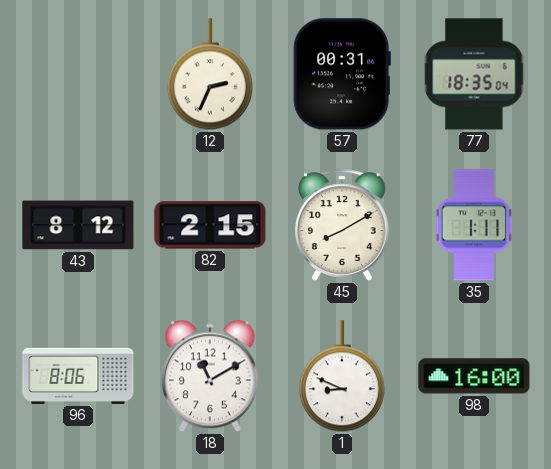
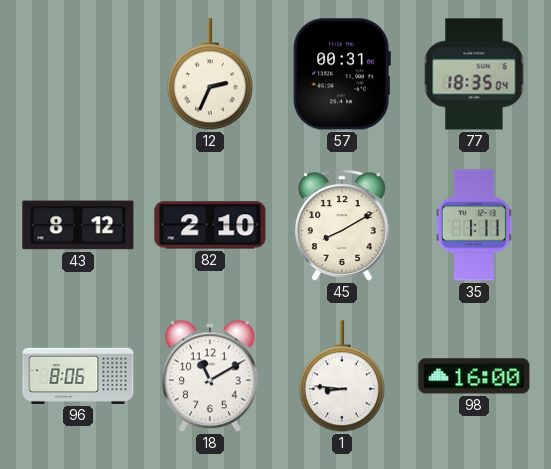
82: 2:15 -> 2:10
1: 8:49 -> 8:46
